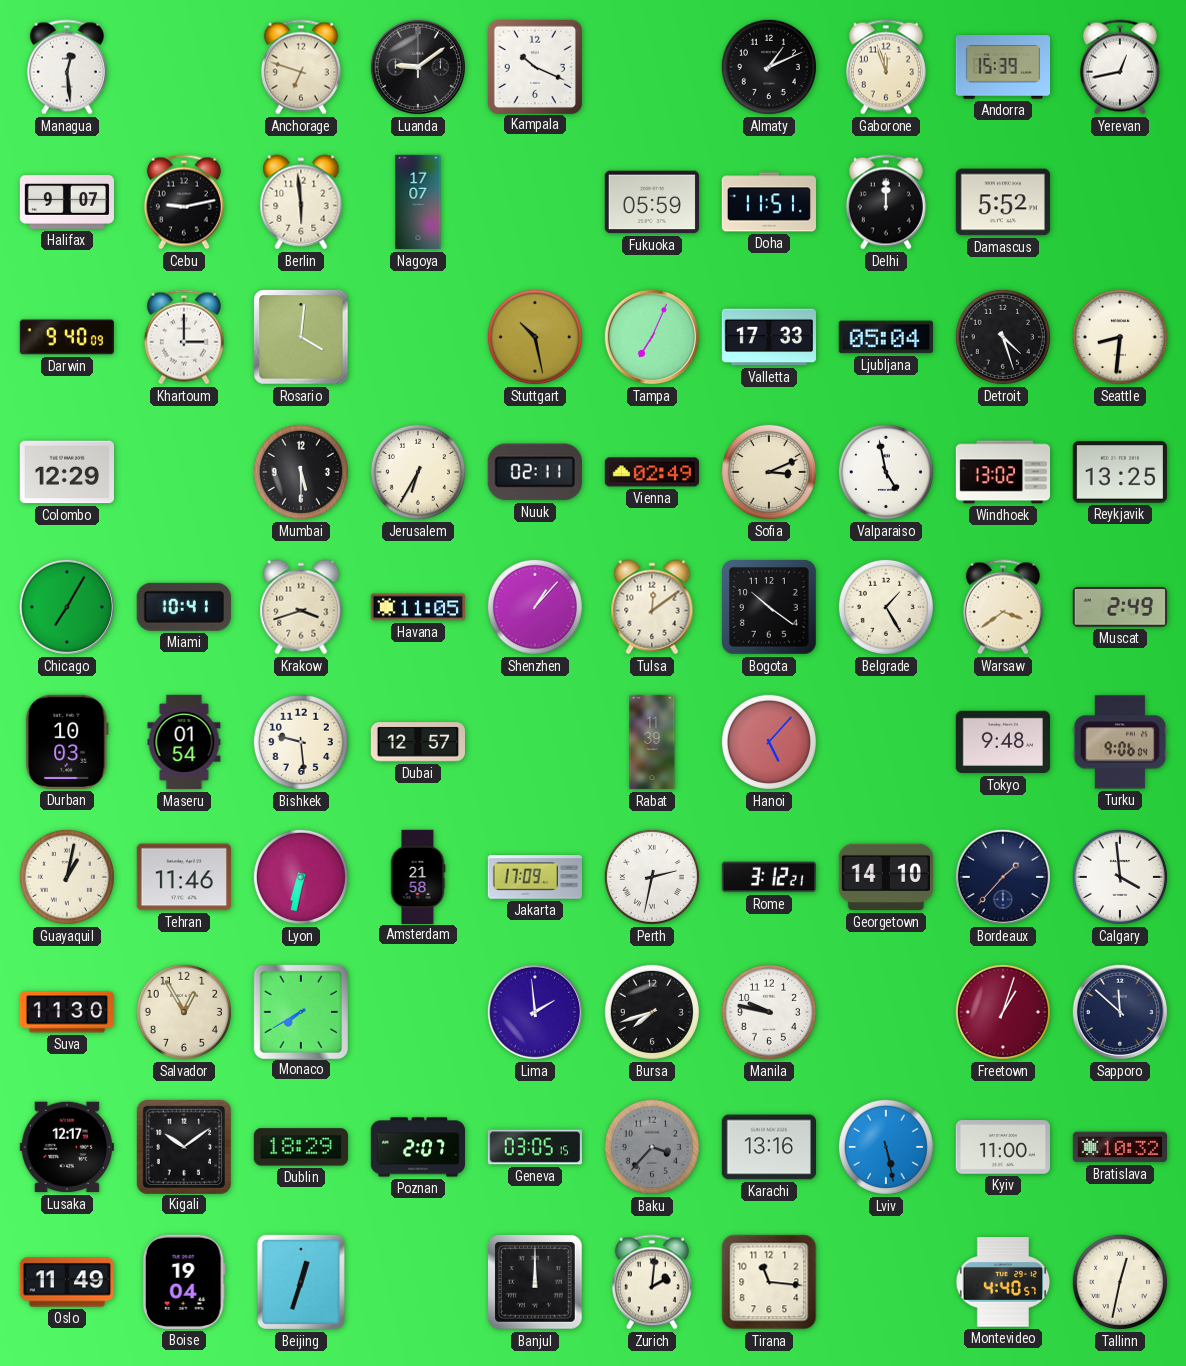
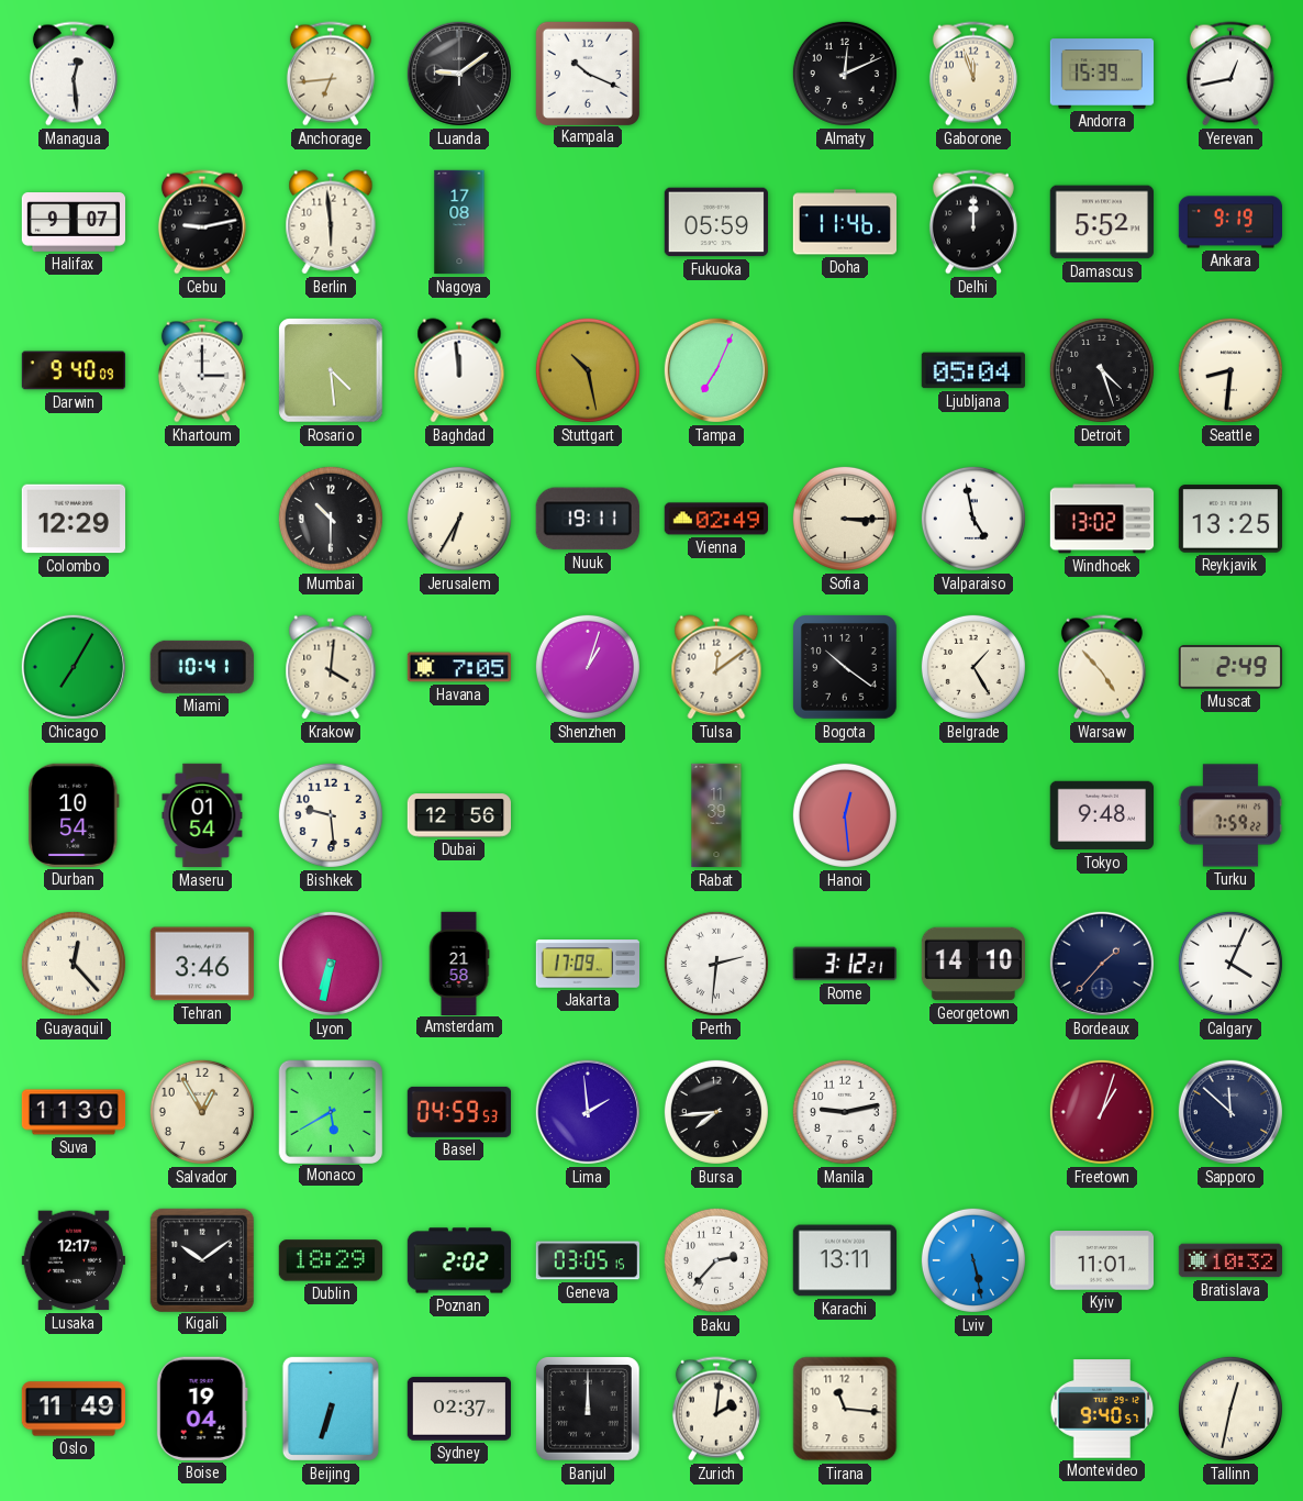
Anchorage: 6:48 -> 6:44
Almaty: 1:11 -> 12:11
Nagoya: 17:07 -> 17:08
Doha: 11:51 -> 11:46
Ankara: none -> 9:19
Rosario: 4:01 -> 4:29
Baghdad: none -> 11:59
Valletta: 17:33 -> none
Mumbai: 5:30 -> 10:30
Nuuk: 02:11 -> 19:11
Sofia: 3:11 -> 3:15
Krakow: 3:42 -> 4:01
Havana: 11:05 -> 7:05
Shenzhen: 1:07 -> 1:03
Warsaw: 3:39 -> 4:53
Durban: 10:03 -> 10:54
Dubai: 12:57 -> 12:56
Hanoi: 5:07 -> 12:29
Turku: 9:06 -> 7:59
Guayaquil: 1:02 -> 12:23
Tehran: 11:46 -> 3:46
Perth: 2:32 -> 2:31
Calgary: 3:59 -> 4:04
Monaco: 7:40 -> 5:40
Basel: none -> 04:59
Bursa: 7:42 -> 7:44
Manila: 9:47 -> 9:13
Poznan: 2:07 -> 2:02
Baku: 3:37 -> 2:37
Baku dial: grey -> white
Karachi: 13:16 -> 13:11
Kyiv: 11:00 -> 11:01
Beijing: 12:33 -> 6:33
Sydney: none -> 02:37
Montevideo: 4:40 -> 9:40
